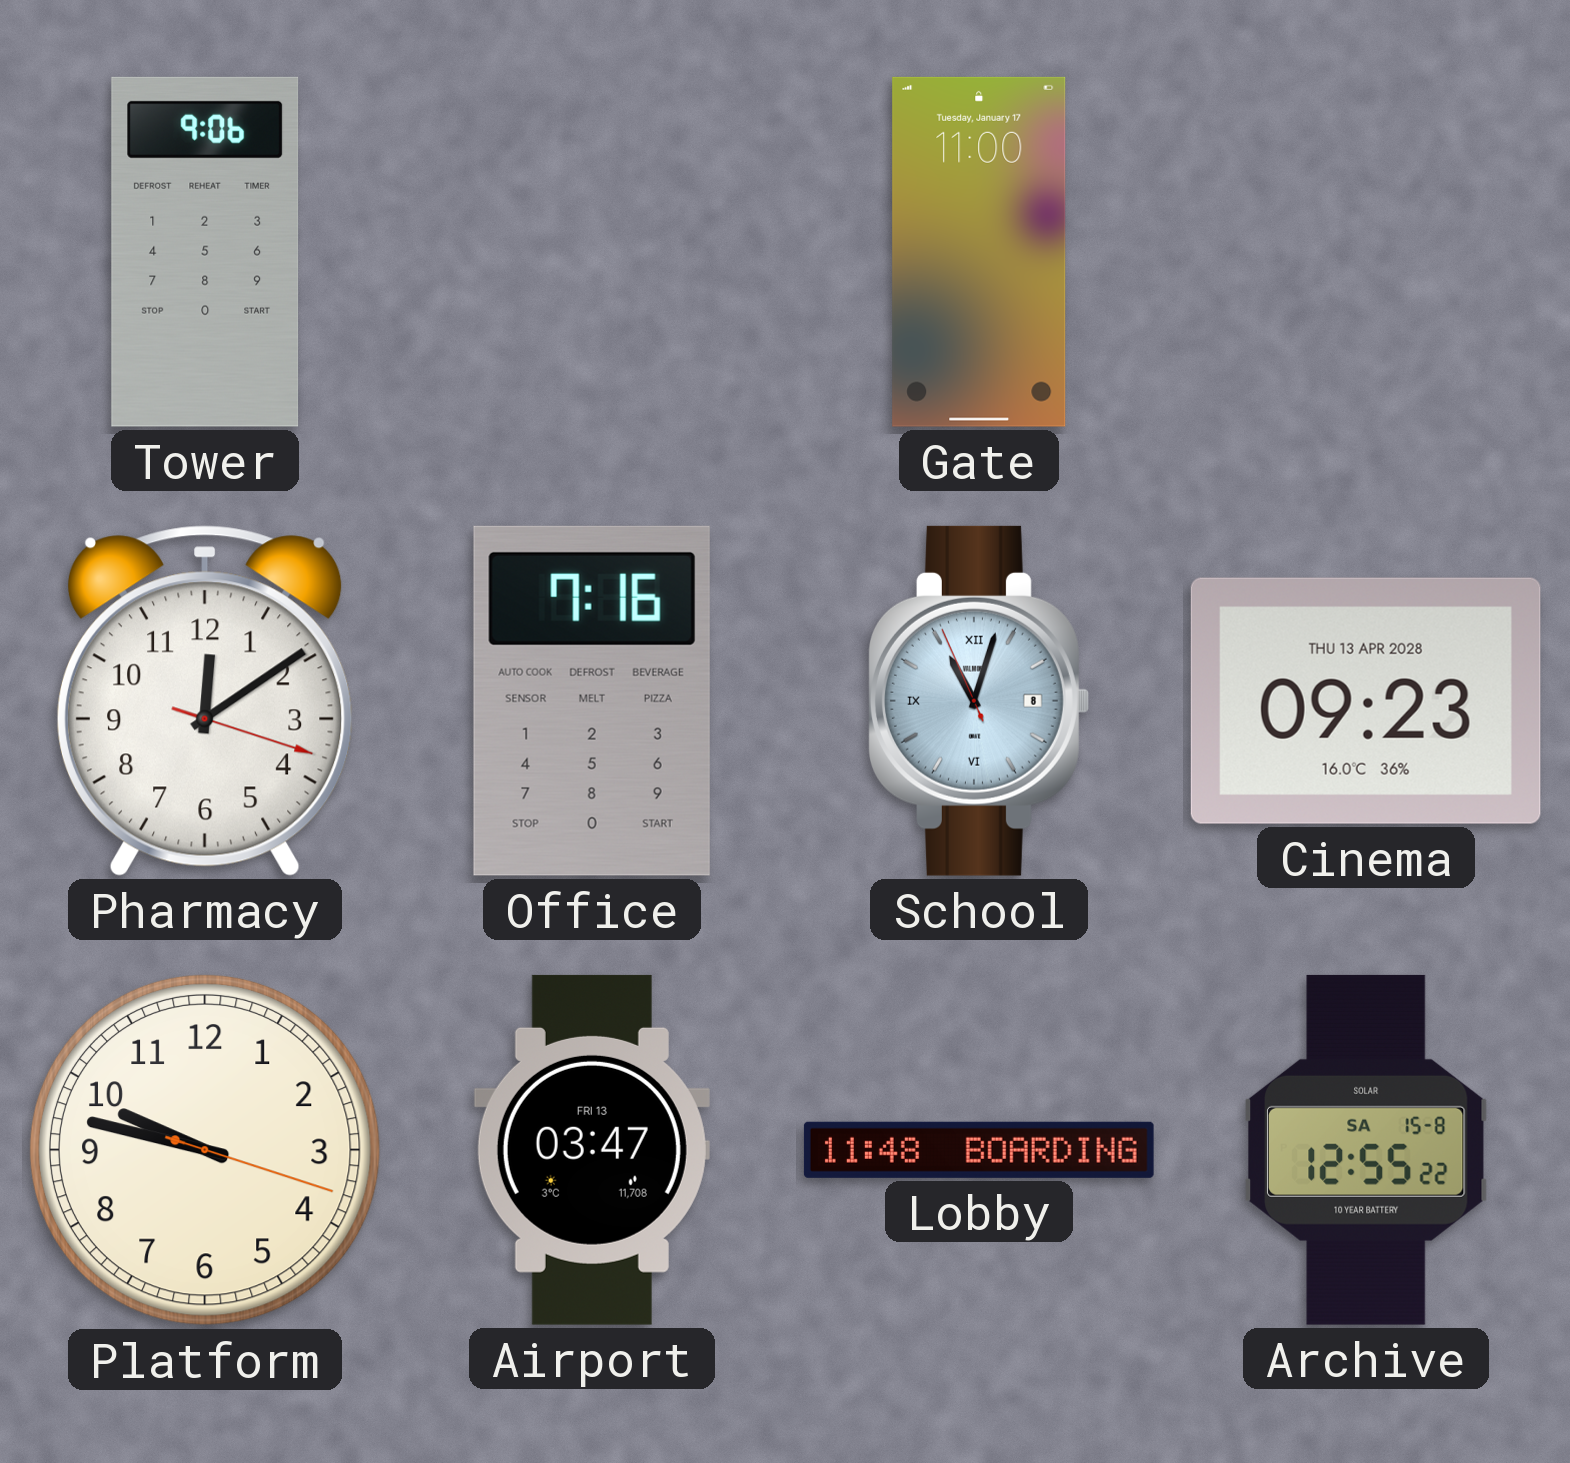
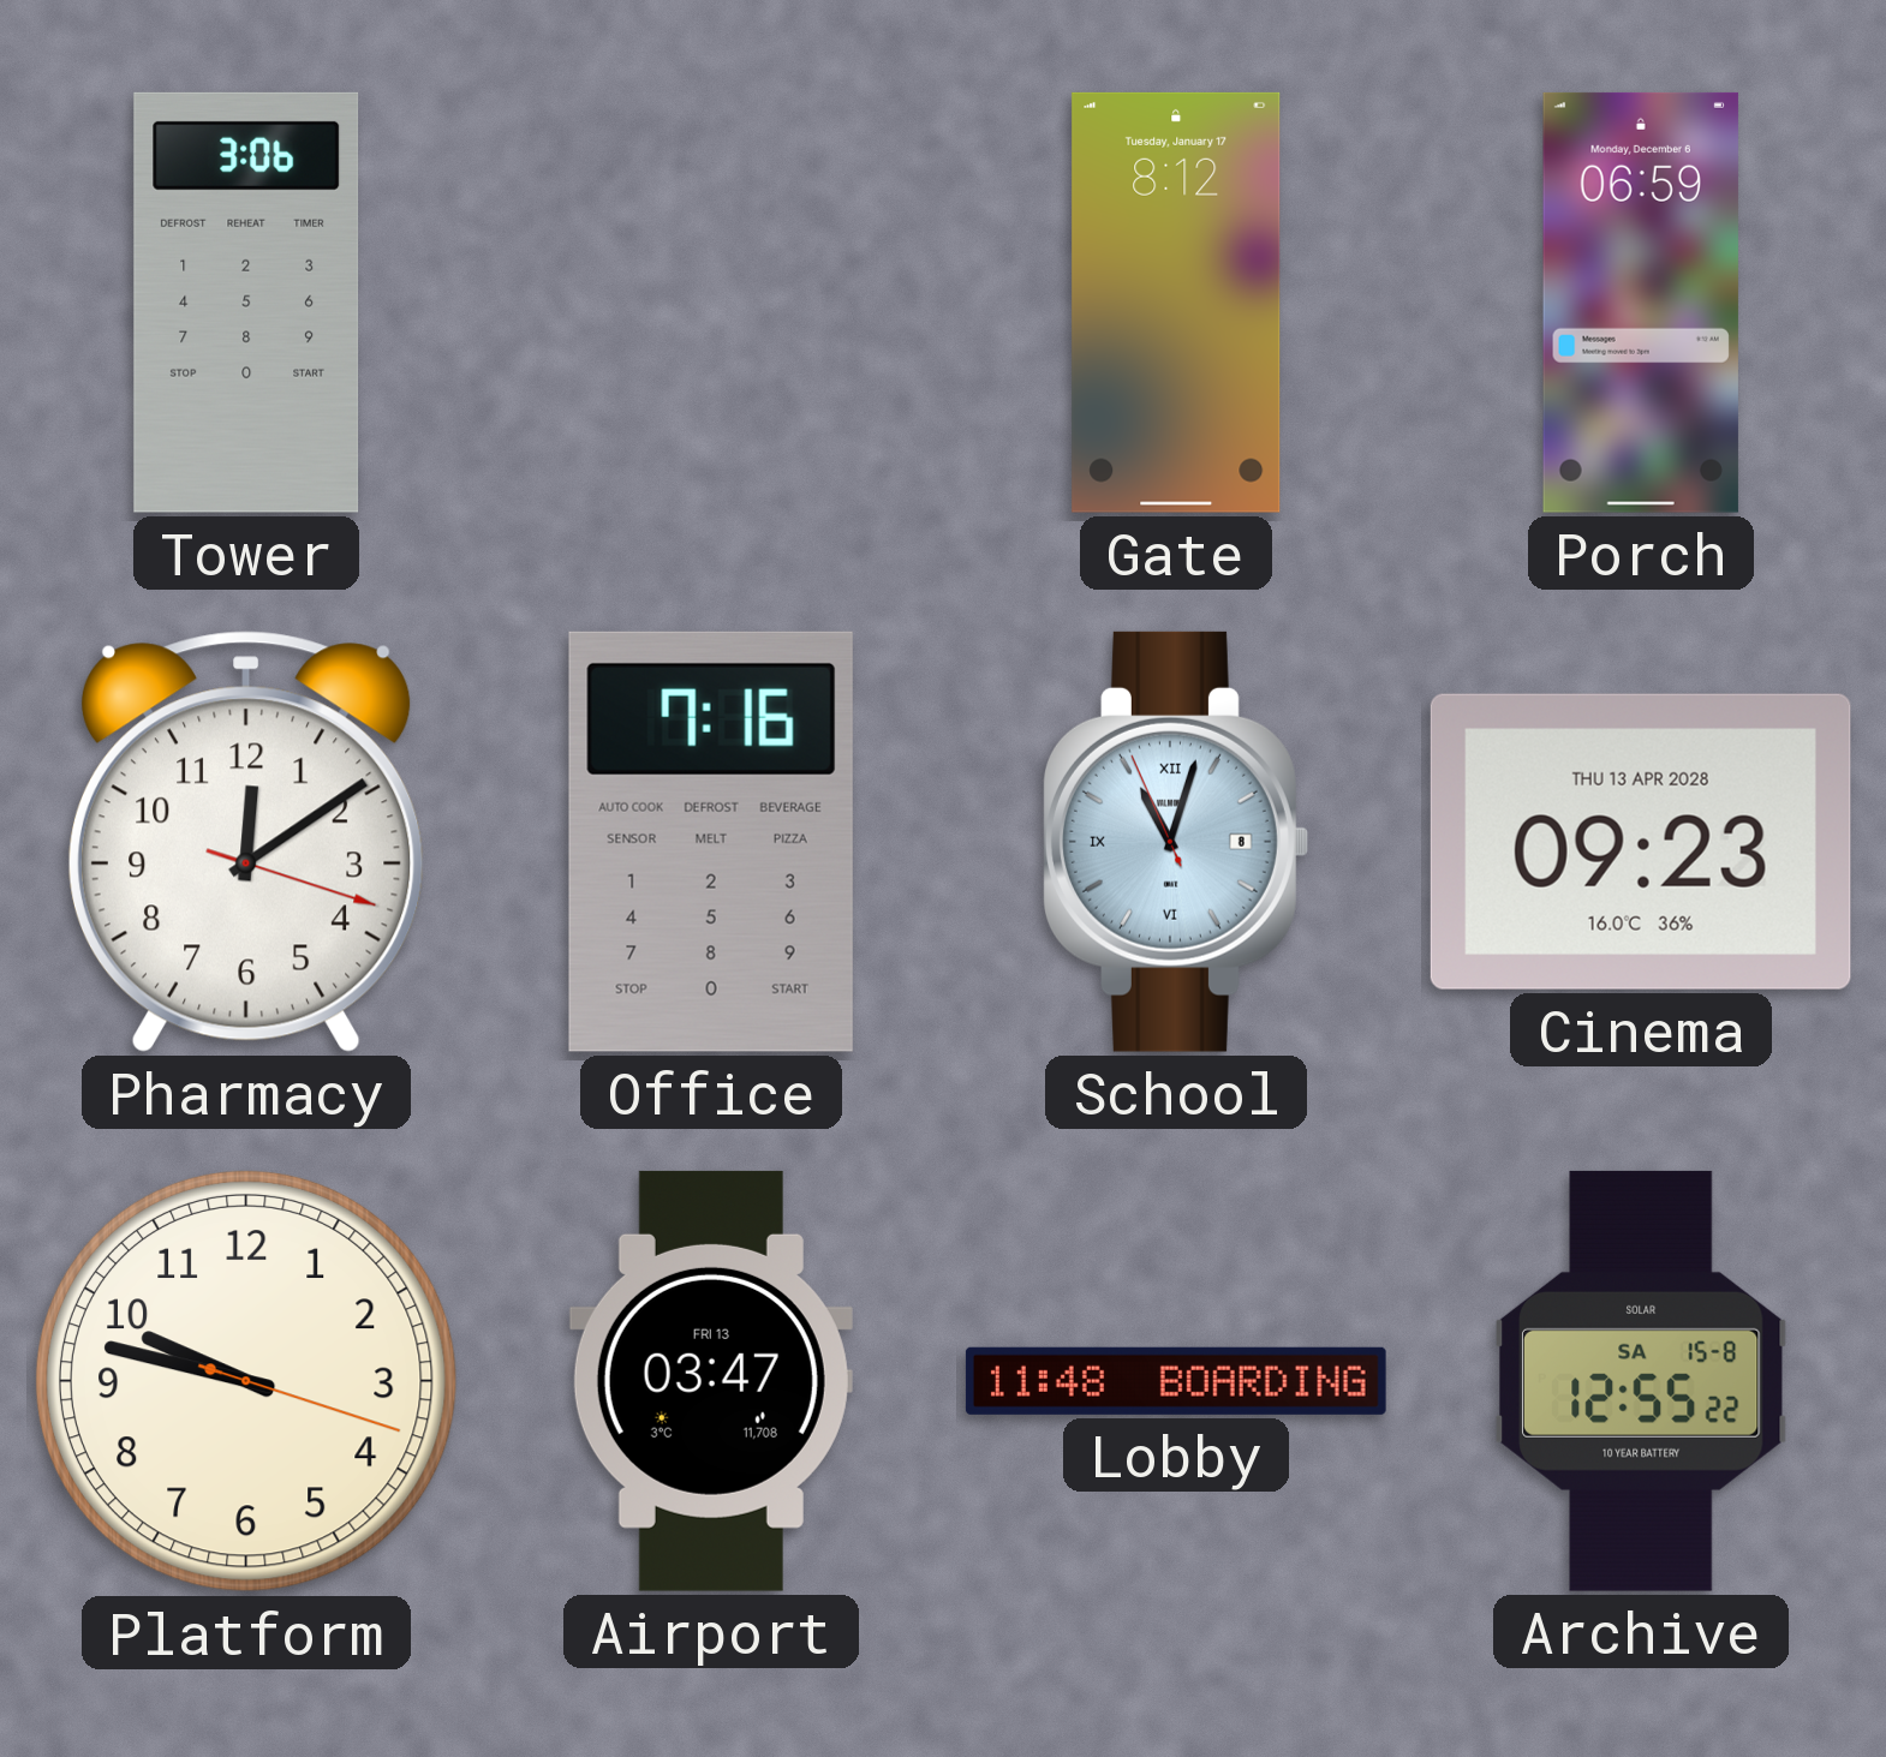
Tower: 9:06 -> 3:06
Gate: 11:00 -> 8:12
Porch: none -> 06:59
